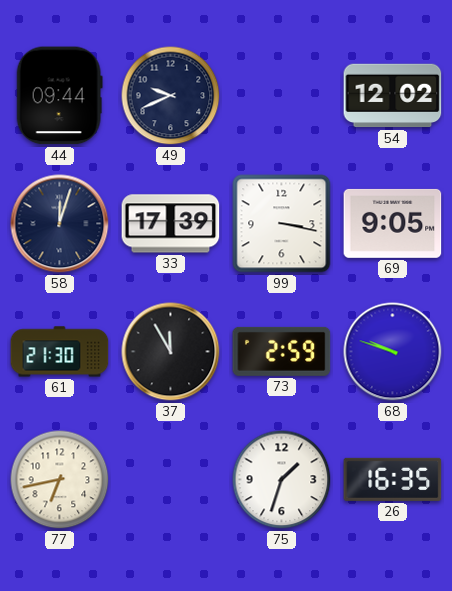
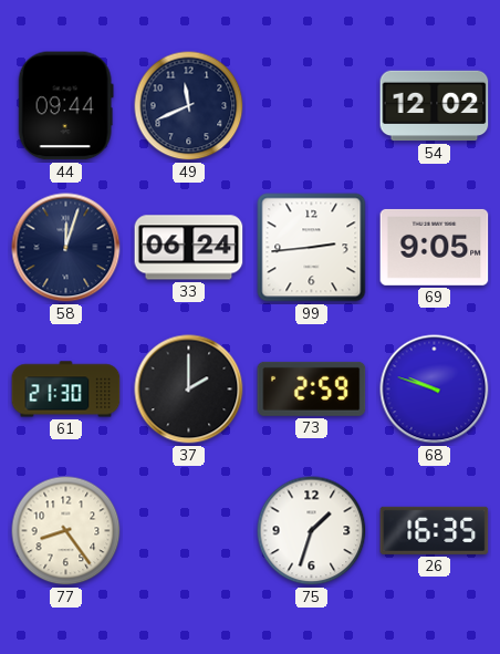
49: 9:41 -> 11:41
33: 17:39 -> 06:24
99: 3:17 -> 2:44
37: 11:55 -> 2:00
77: 6:43 -> 8:24
